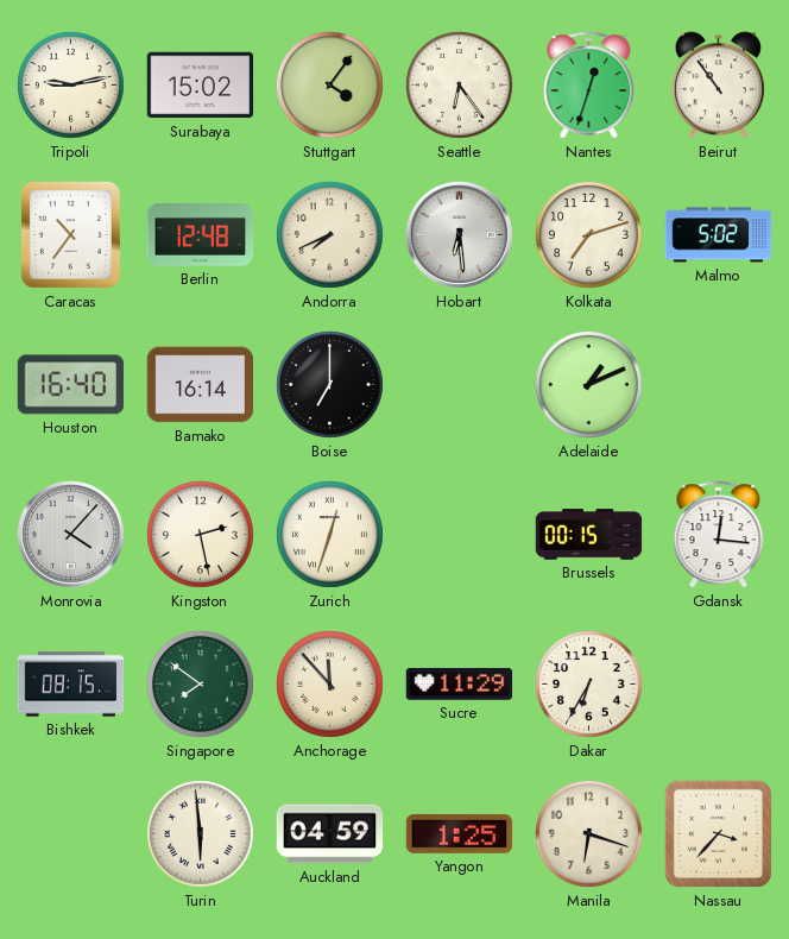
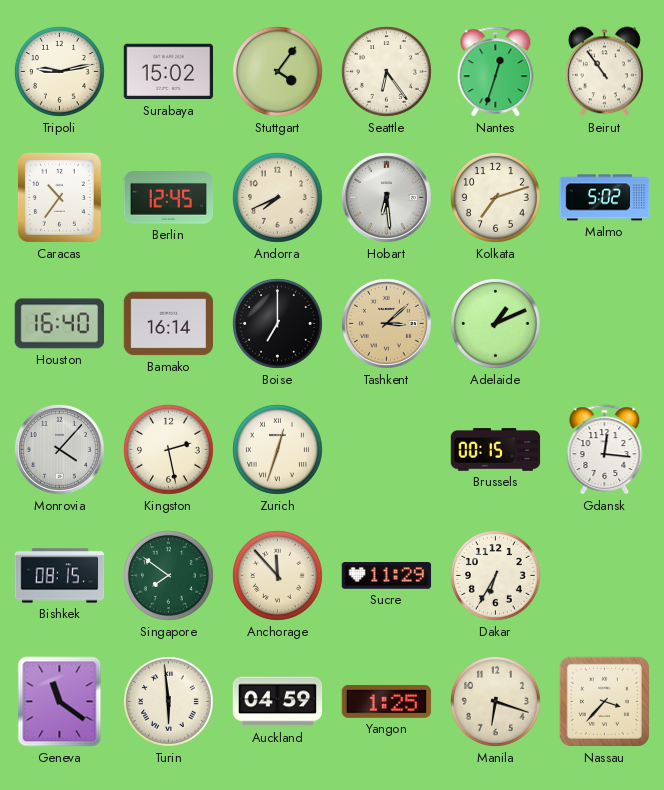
Berlin: 12:48 -> 12:45
Tashkent: none -> 3:08
Geneva: none -> 11:21
